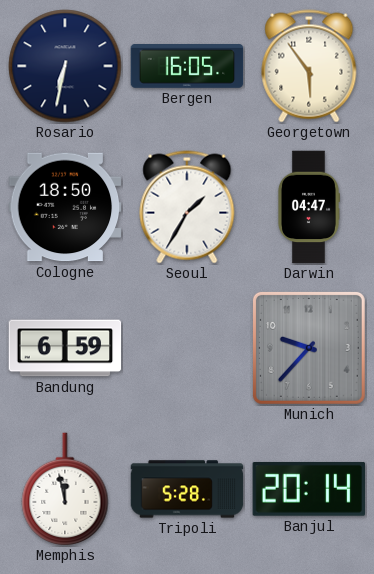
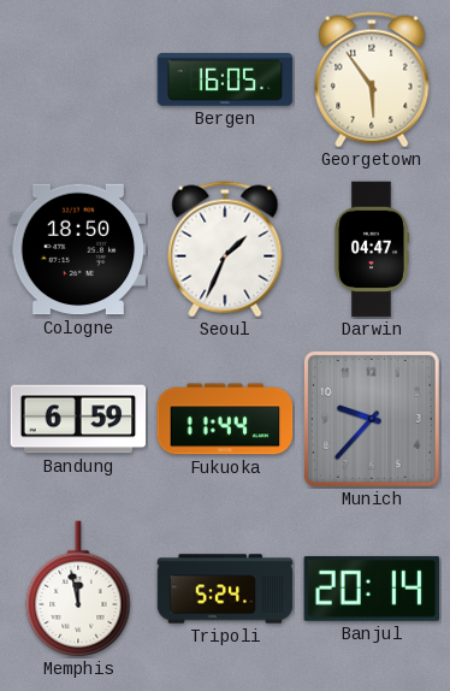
Rosario: 6:32 -> none
Seoul: 1:35 -> 1:34
Fukuoka: none -> 11:44
Tripoli: 5:28 -> 5:24
